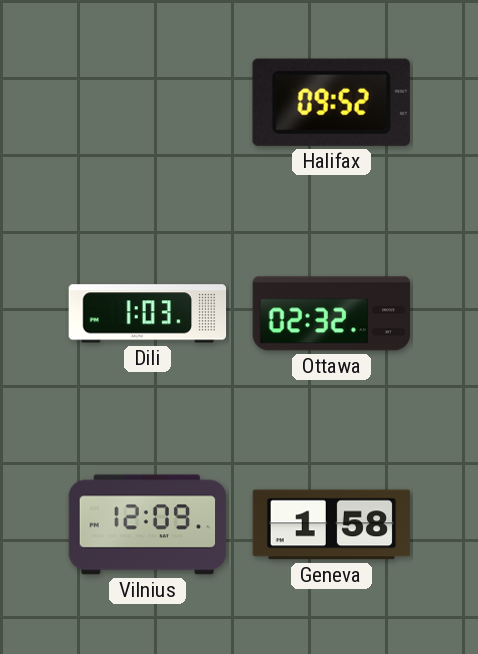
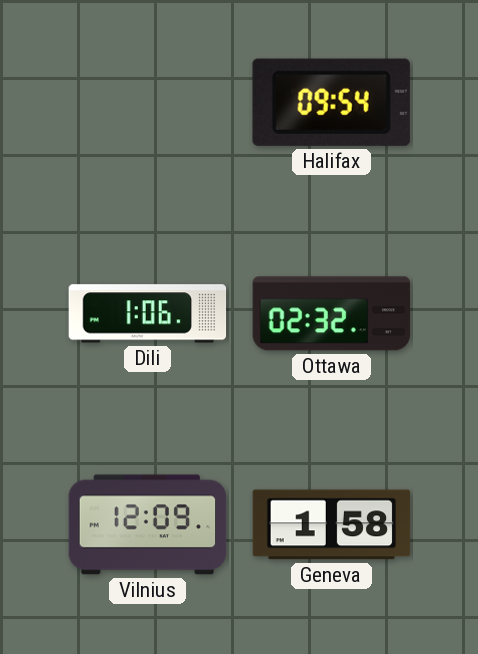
Halifax: 09:52 -> 09:54
Dili: 1:03 -> 1:06
